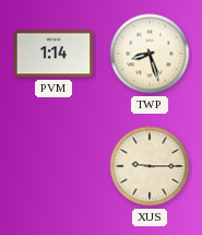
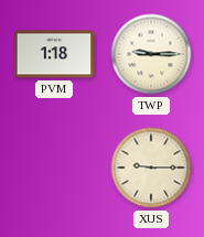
PVM: 1:14 -> 1:18
TWP: 8:27 -> 9:15
